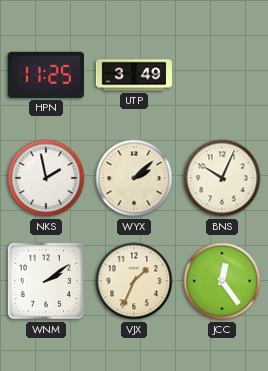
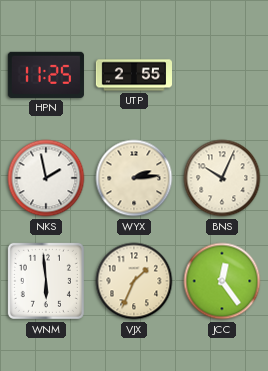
UTP: 3:49 -> 2:55
WYX: 2:08 -> 2:14
WNM: 2:09 -> 5:59
